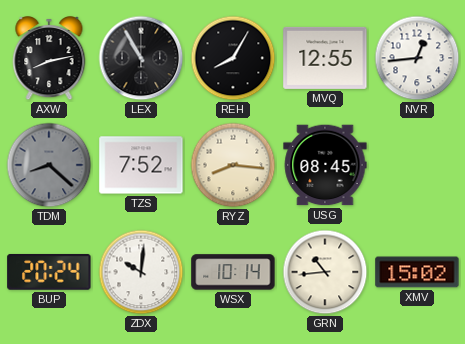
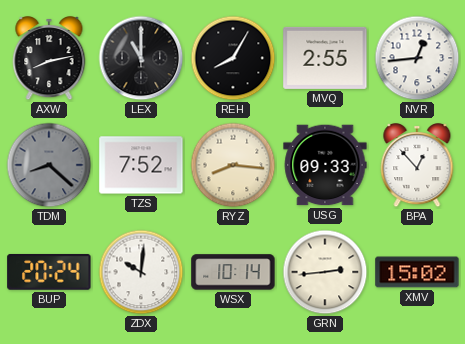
LEX: 10:55 -> 11:00
MVQ: 12:55 -> 2:55
USG: 08:45 -> 09:33
BPA: none -> 12:53
GRN: 10:44 -> 2:44
